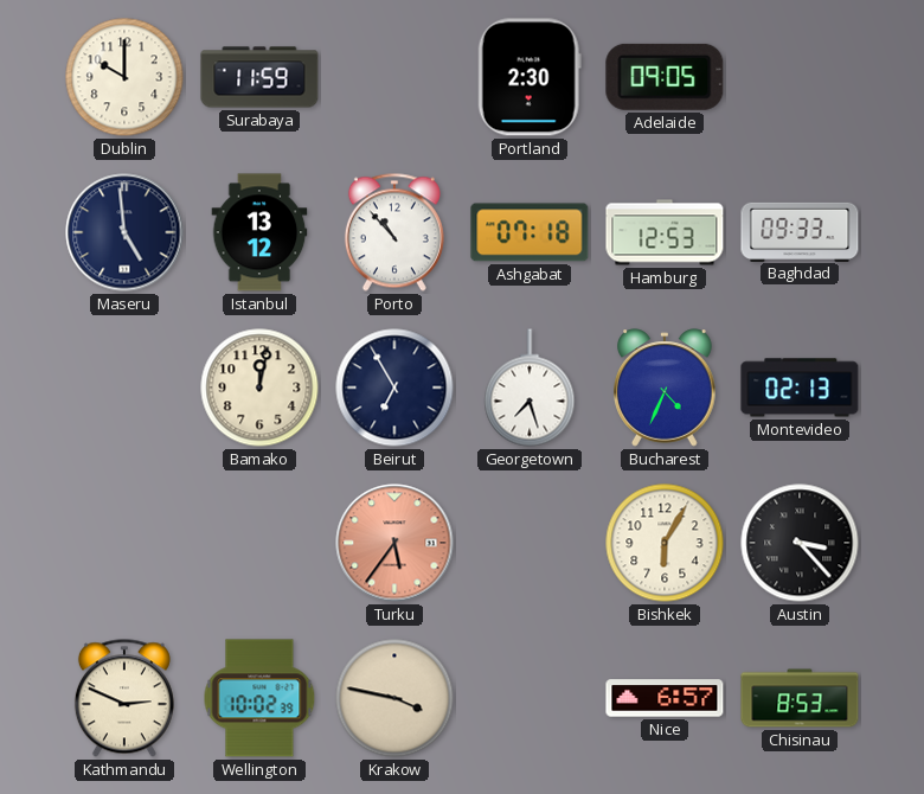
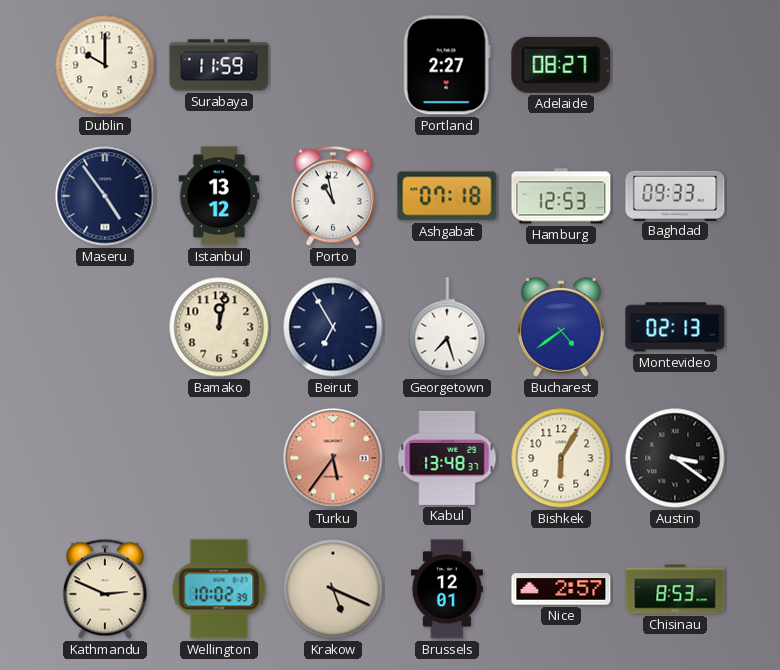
Portland: 2:30 -> 2:27
Adelaide: 09:05 -> 08:27
Maseru: 4:59 -> 4:54
Porto: 10:53 -> 10:58
Bucharest: 4:34 -> 4:39
Kabul: none -> 13:48
Austin: 3:23 -> 3:21
Krakow: 3:47 -> 5:19
Brussels: none -> 12:01
Nice: 6:57 -> 2:57
